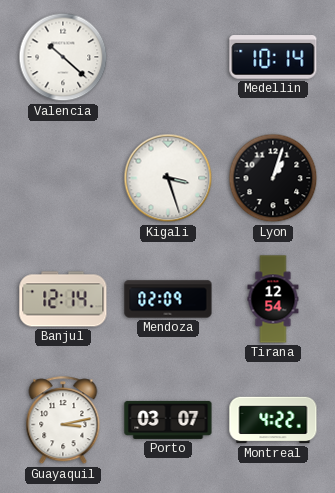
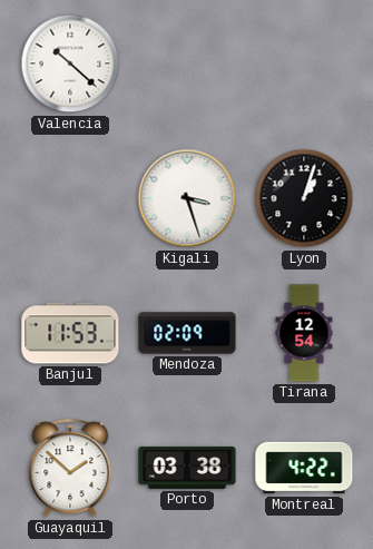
Medellin: 10:14 -> none
Banjul: 12:14 -> 11:53
Guayaquil: 3:13 -> 1:52
Porto: 03:07 -> 03:38
